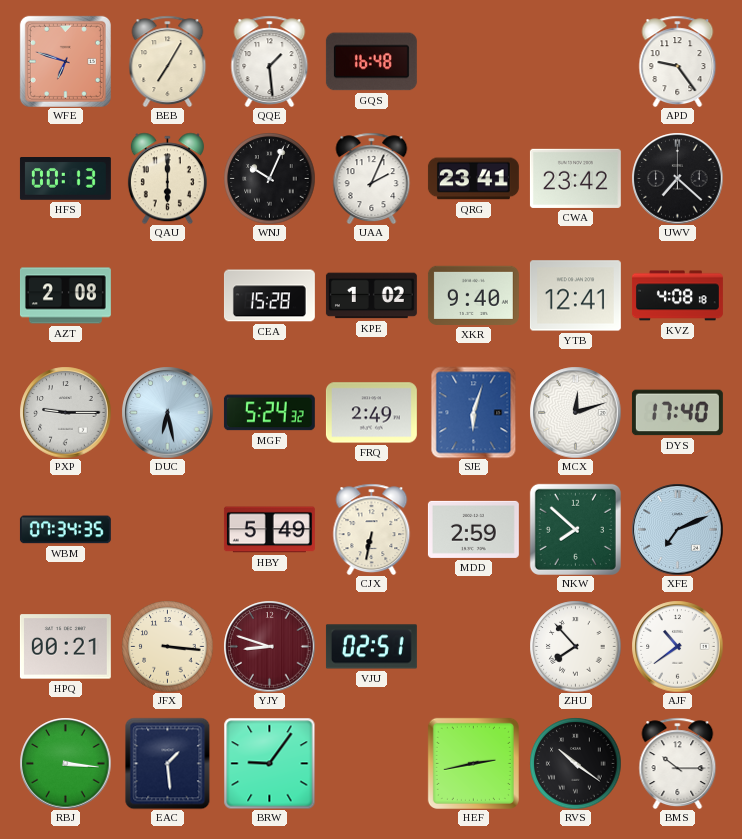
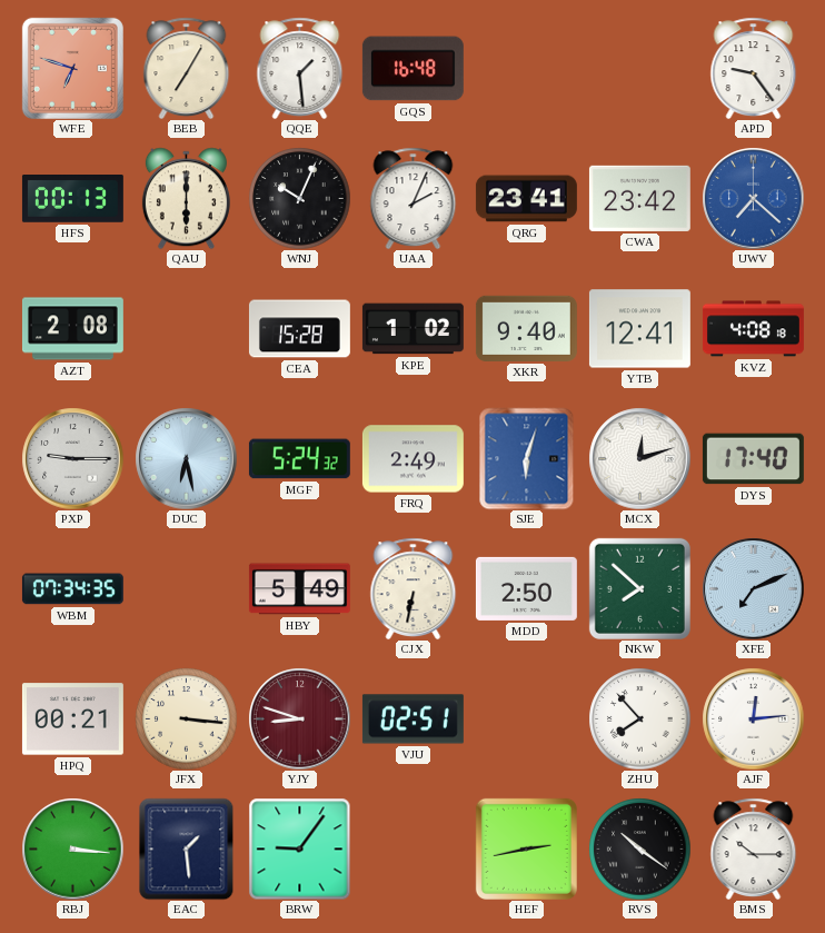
UWV dial: black -> blue
MDD: 2:59 -> 2:50
AJF: 10:39 -> 12:14
